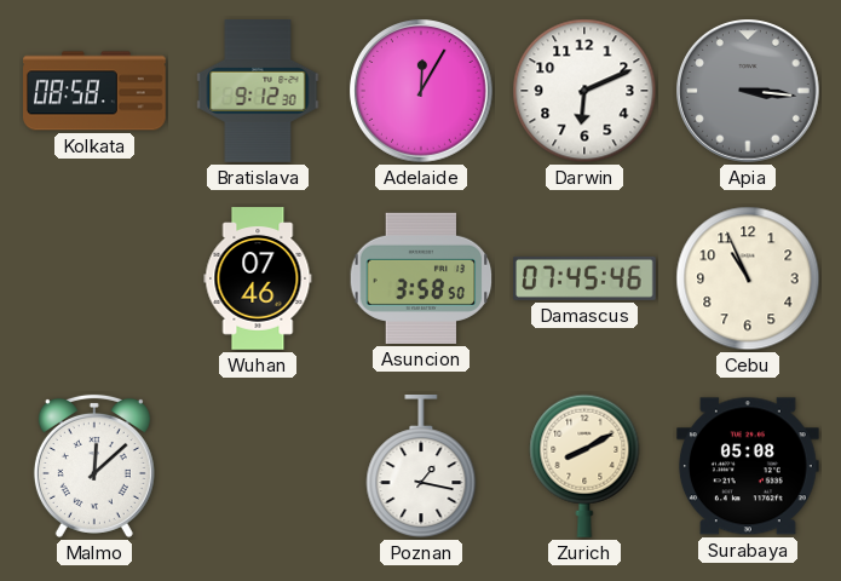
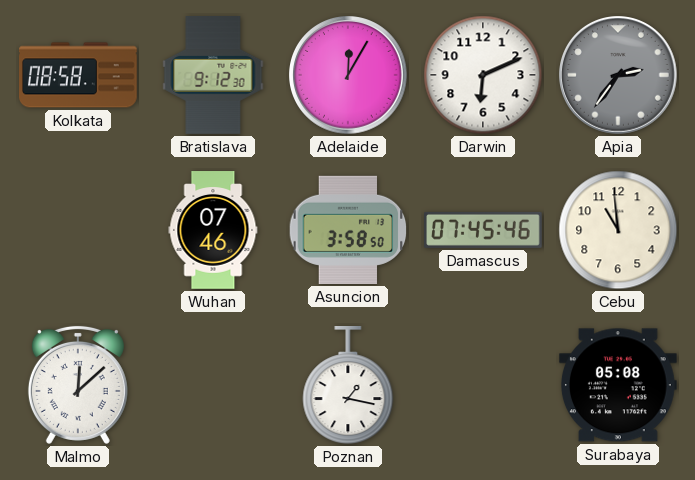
Apia: 3:16 -> 2:36
Cebu: 10:56 -> 10:59
Zurich: 8:10 -> none
